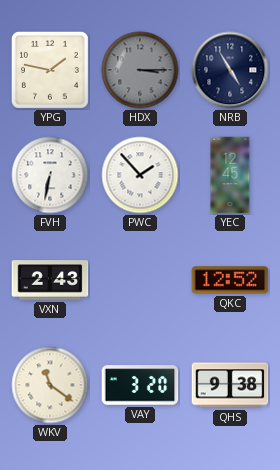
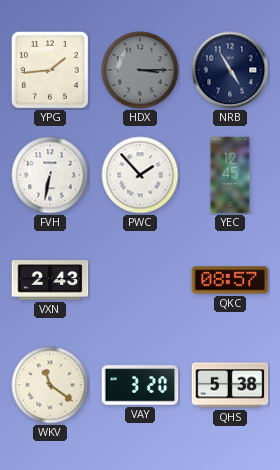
YPG: 1:47 -> 1:44
QKC: 12:52 -> 08:57
QHS: 9:38 -> 5:38
